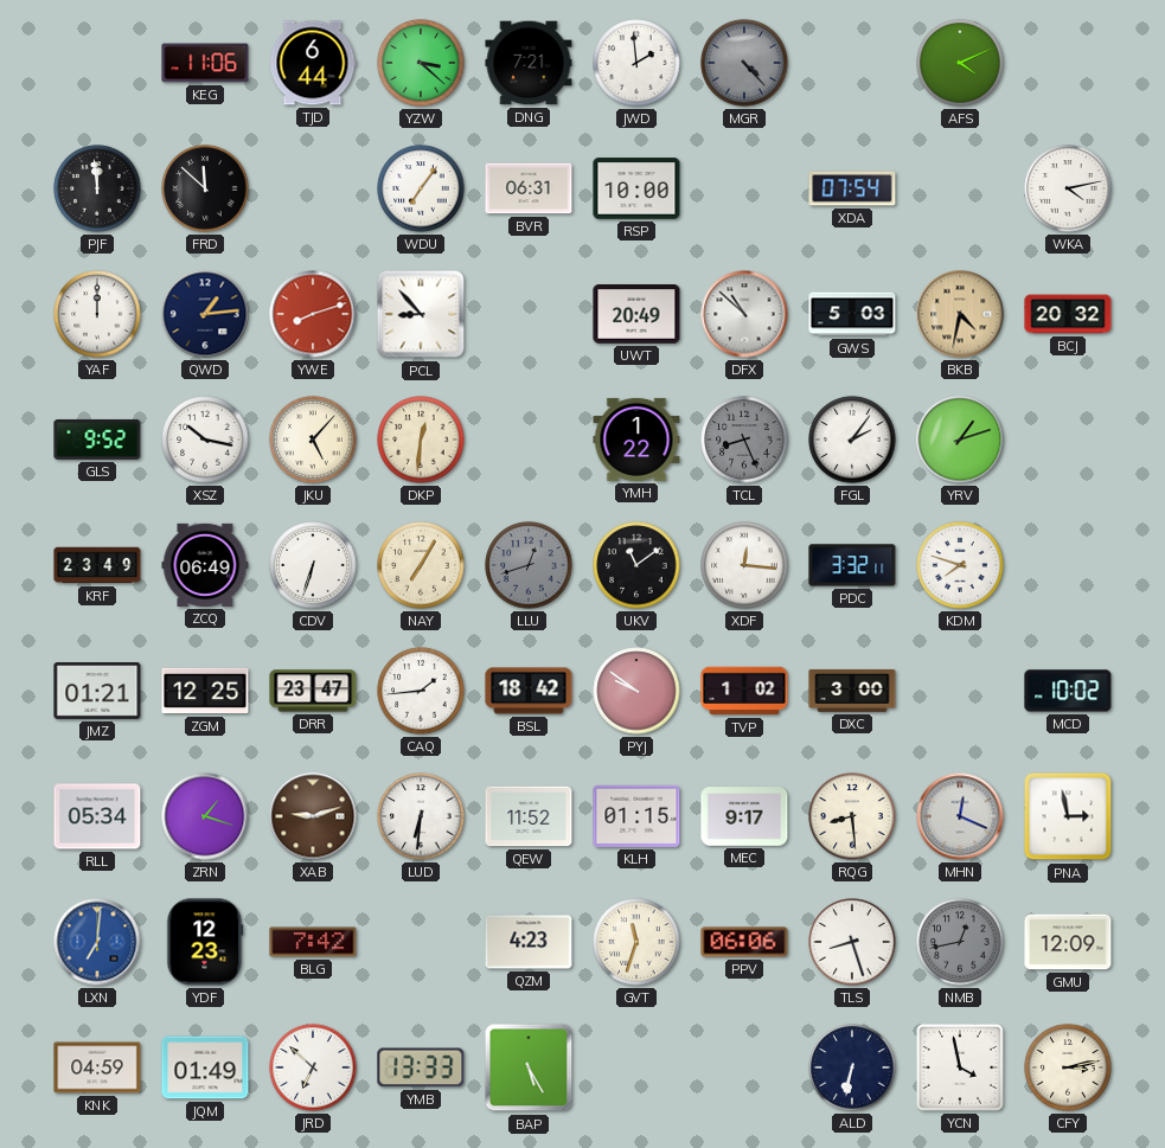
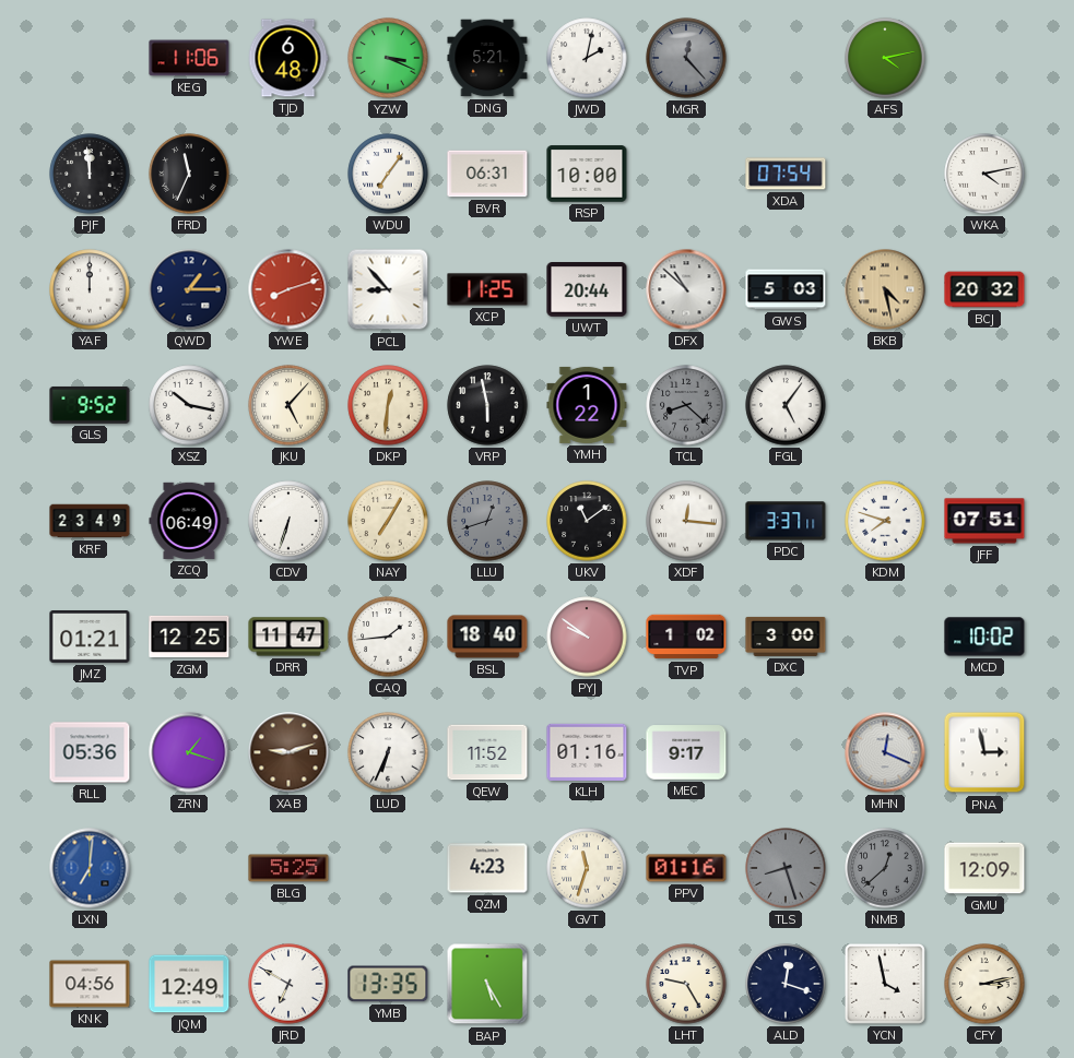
TJD: 6:44 -> 6:48
YZW: 3:22 -> 3:19
DNG: 7:21 -> 5:21
JWD: 1:59 -> 2:02
MGR: 4:23 -> 12:23
AFS: 4:11 -> 4:13
FRD: 11:52 -> 11:34
QWD: 1:14 -> 1:15
XCP: none -> 11:25
UWT: 20:49 -> 20:44
BKB: 4:32 -> 4:28
VRP: none -> 5:58
TCL: 8:26 -> 8:22
FGL: 2:06 -> 5:06
YRV: 1:12 -> none
PDC: 3:32 -> 3:37
JFF: none -> 07:51
DRR: 23:47 -> 11:47
BSL: 18:42 -> 18:40
RLL: 05:34 -> 05:36
LUD: 6:31 -> 6:34
KLH: 01:15 -> 01:16
RQG: 8:29 -> none
YDF: 12:23 -> none
BLG: 7:42 -> 5:25
PPV: 06:06 -> 01:16
TLS dial: white -> grey
NMB: 12:43 -> 12:38
KNK: 04:59 -> 04:56
JQM: 01:49 -> 12:49
JRD: 6:52 -> 6:50
YMB: 13:33 -> 13:35
LHT: none -> 9:25
ALD: 6:32 -> 12:18
